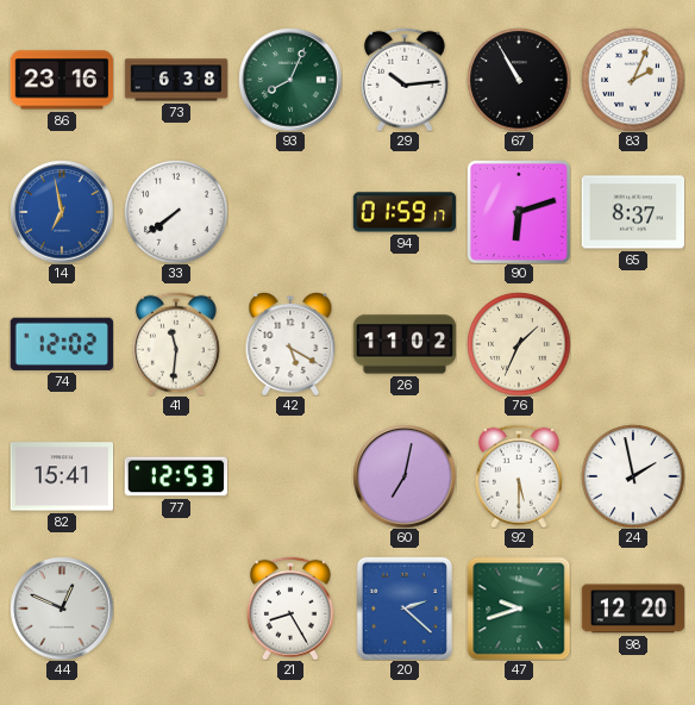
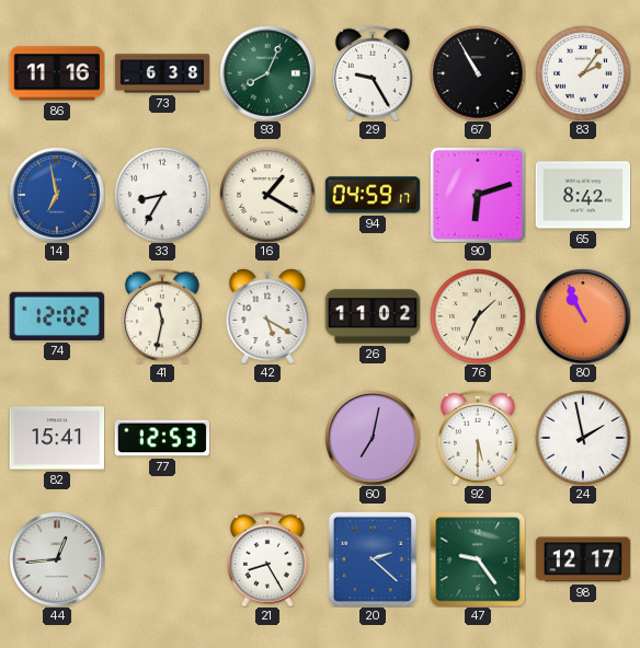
86: 23:16 -> 11:16
29: 10:14 -> 9:25
83: 2:04 -> 2:06
33: 7:39 -> 8:35
16: none -> 1:20
94: 01:59 -> 04:59
65: 8:37 -> 8:42
41: 11:31 -> 11:32
80: none -> 10:56
44: 12:49 -> 12:44
47: 9:42 -> 9:24
98: 12:20 -> 12:17
